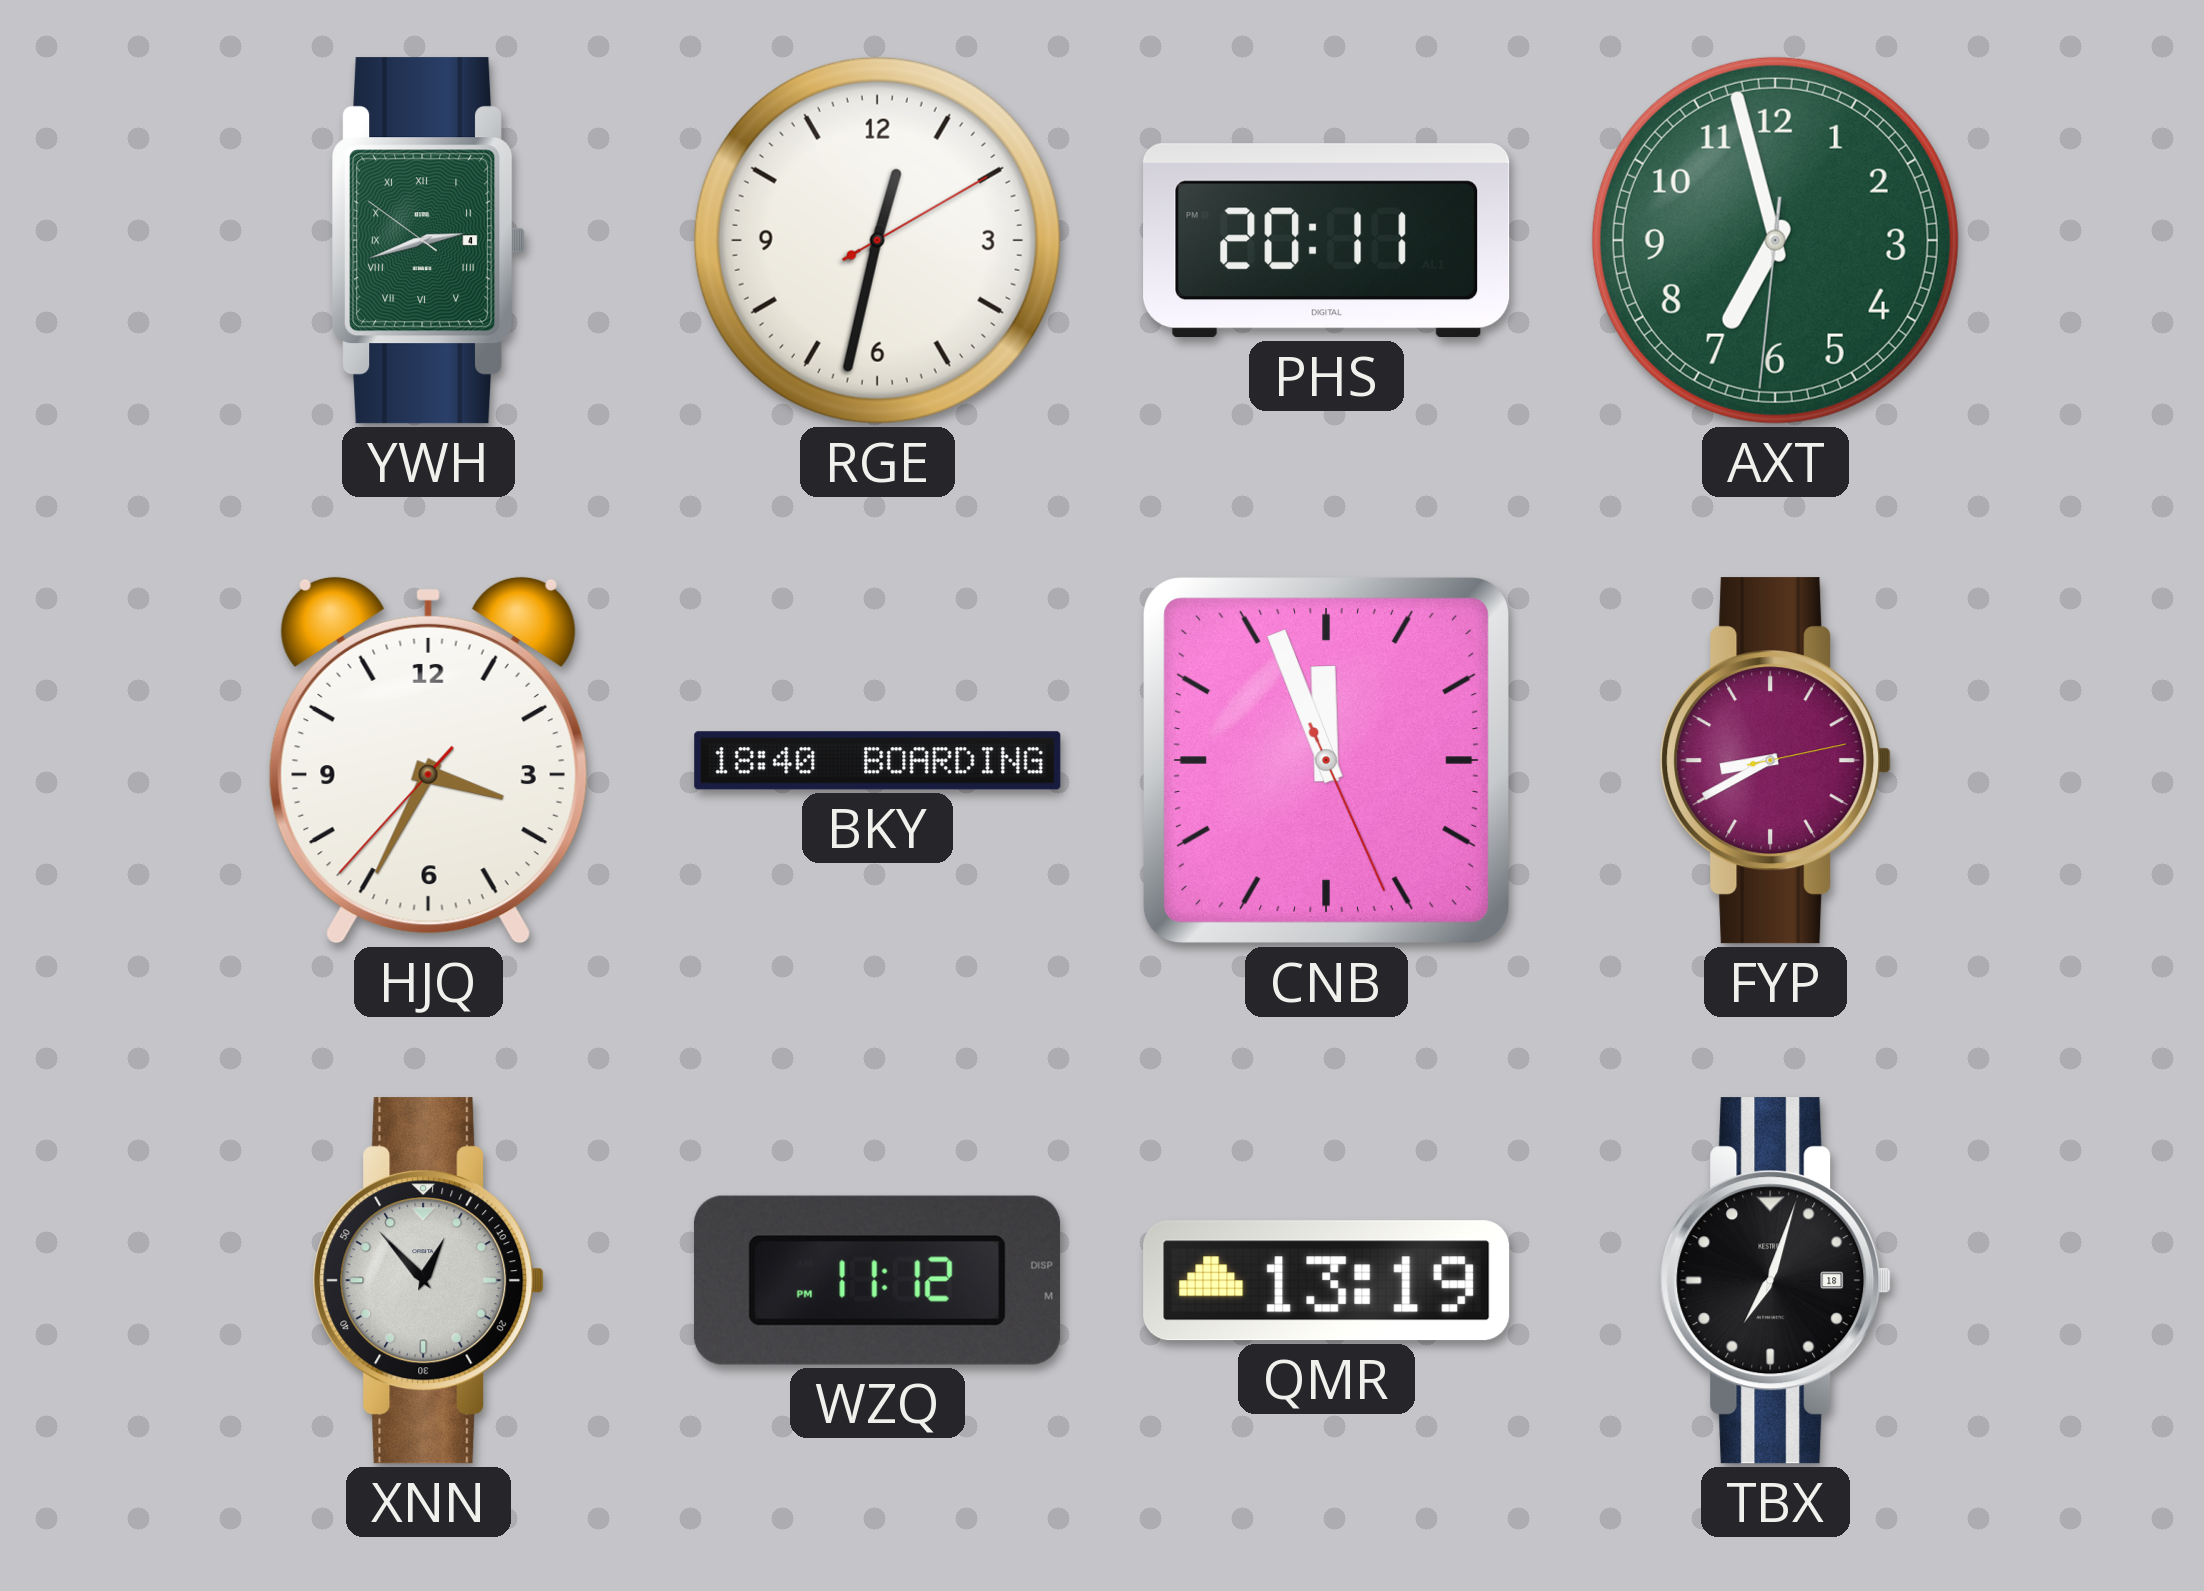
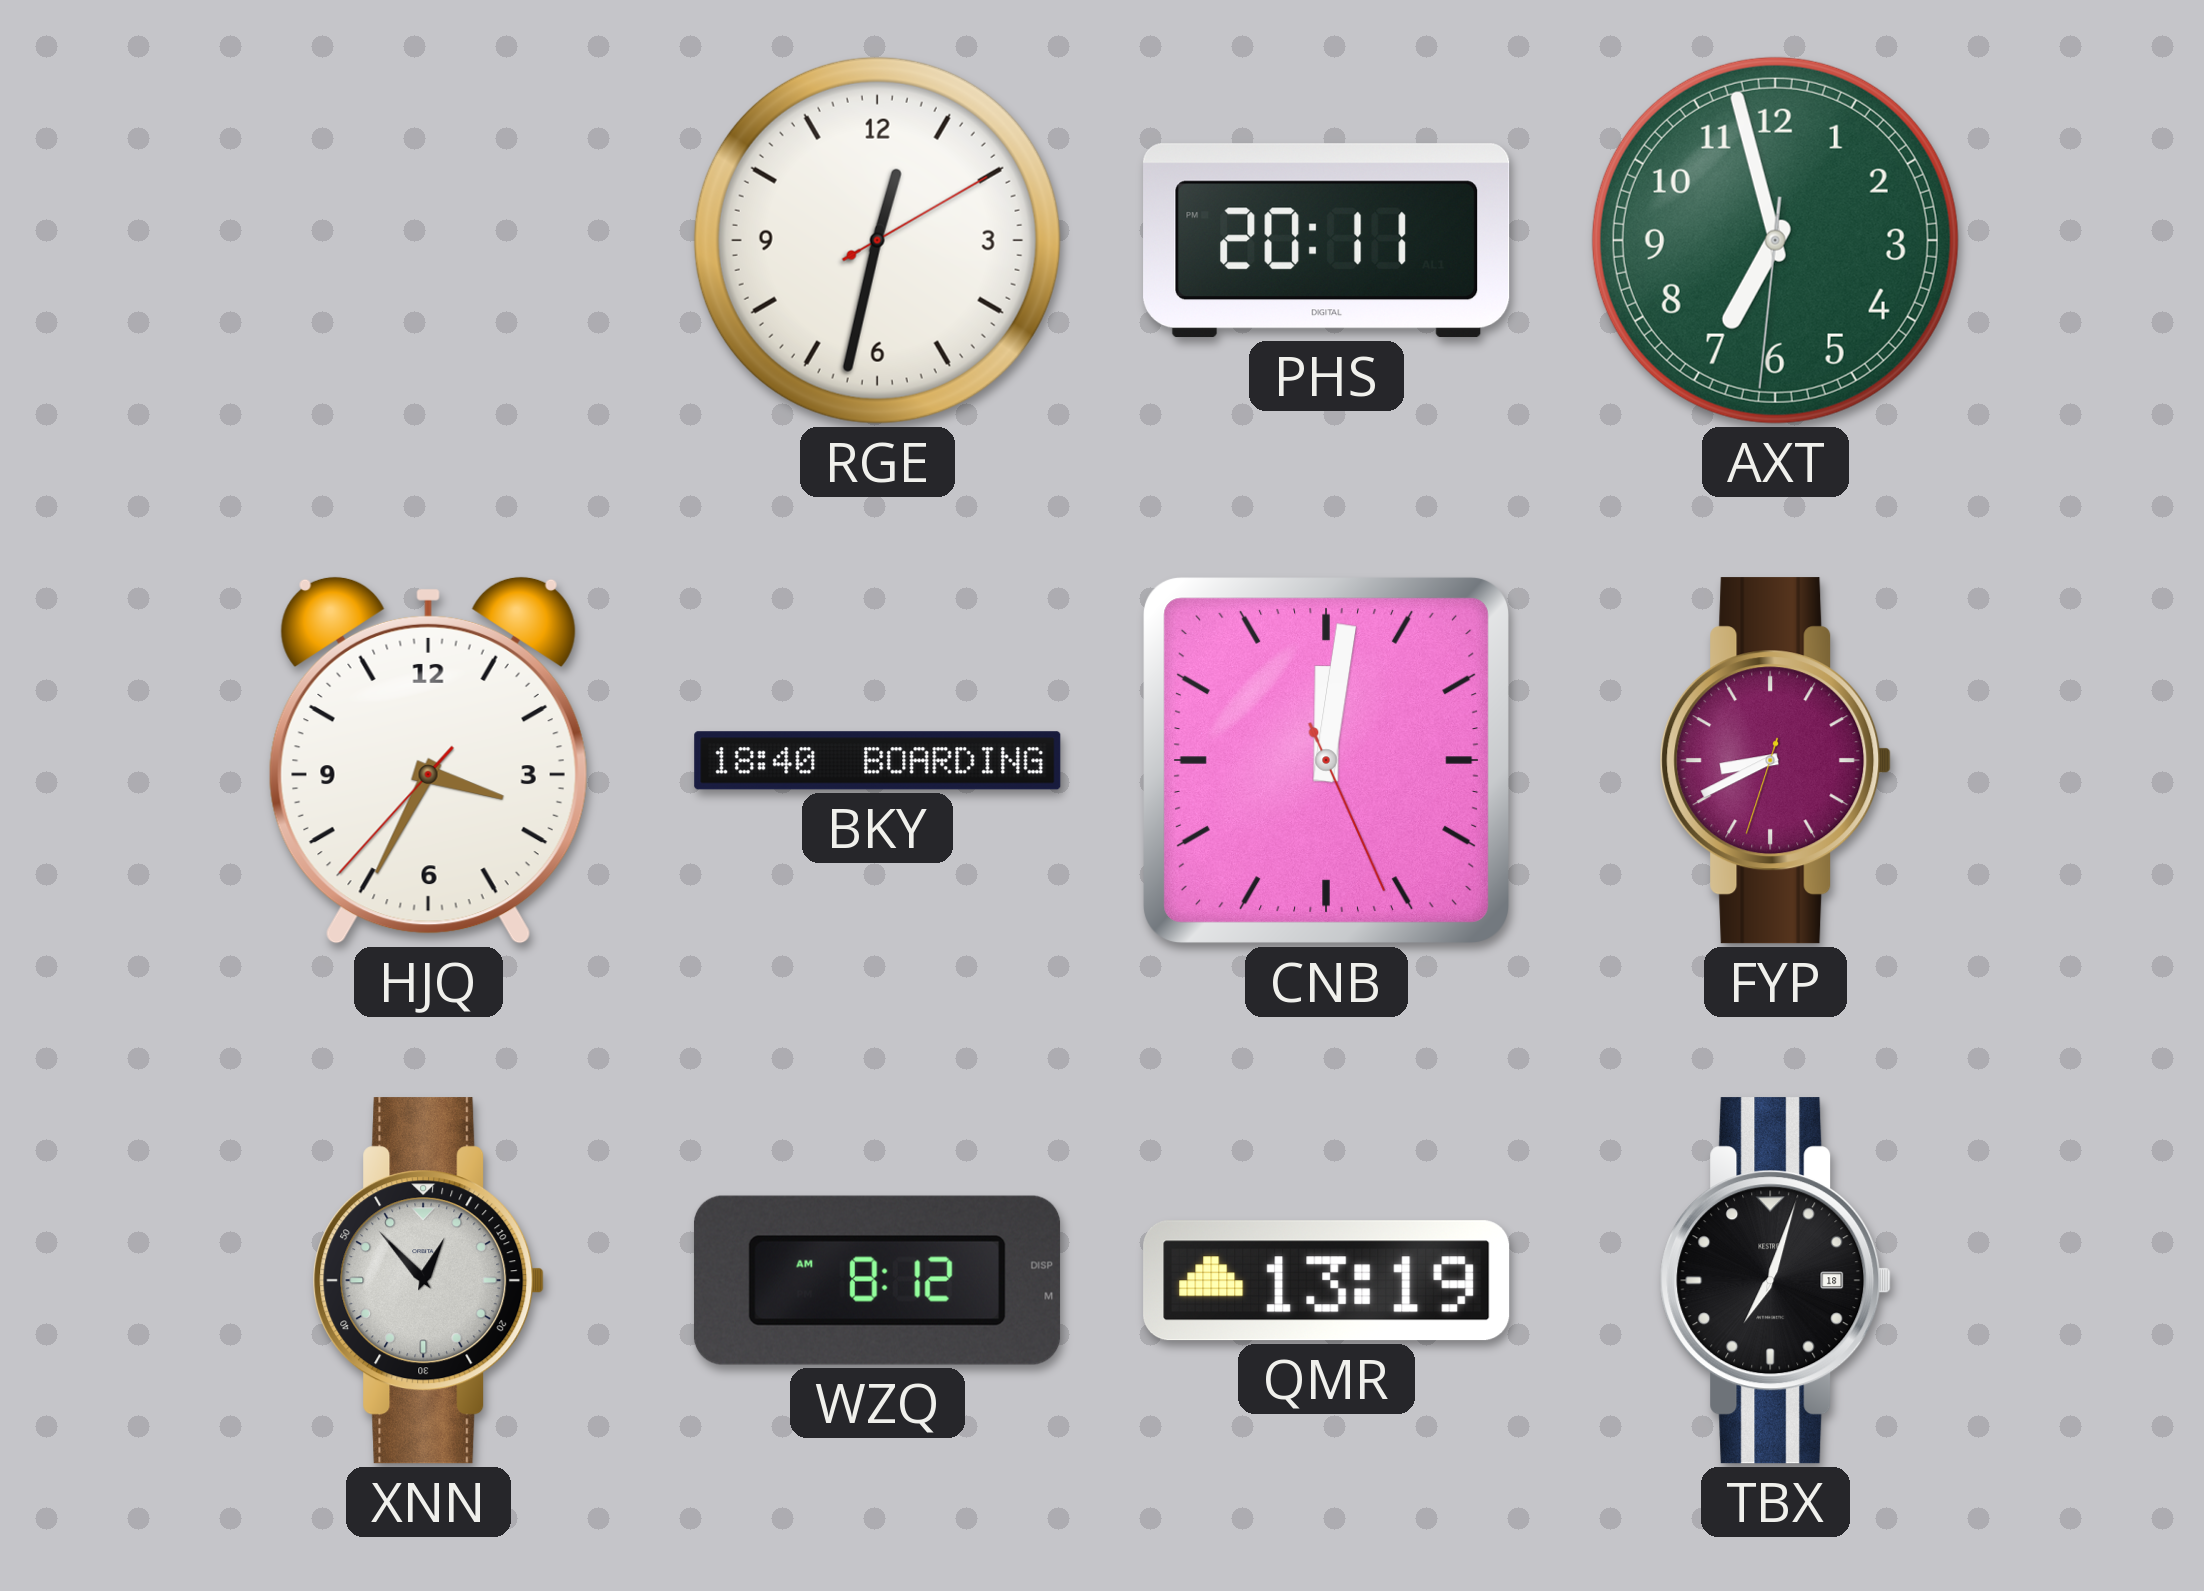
YWH: 2:41 -> none
CNB: 11:56 -> 12:01
FYP: 8:40:13 -> 8:40:33
WZQ: 11:12 -> 8:12
